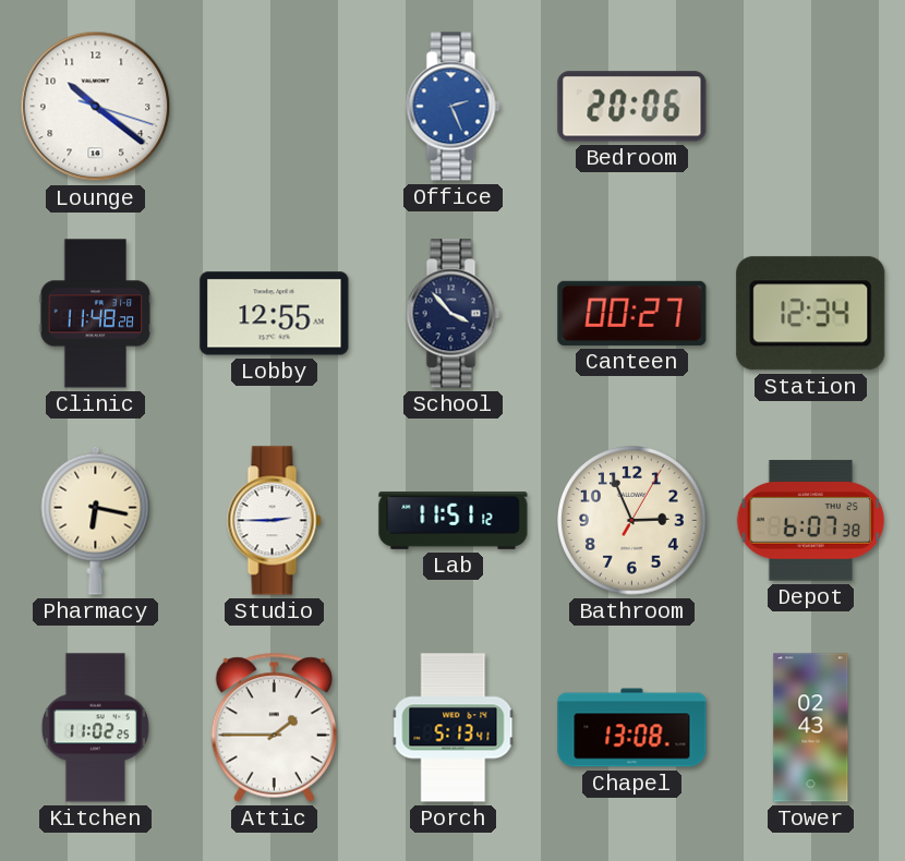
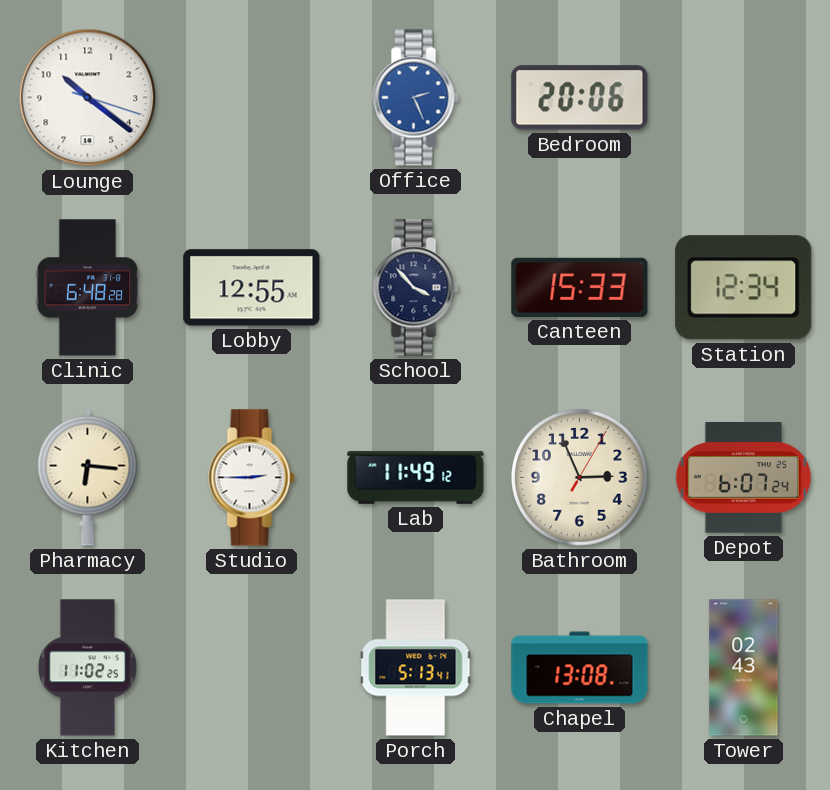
Clinic: 11:48 -> 6:48
Canteen: 00:27 -> 15:33
Pharmacy: 6:17 -> 6:16
Lab: 11:51 -> 11:49
Depot: 6:07:38 -> 6:07:24
Attic: 1:45 -> none
